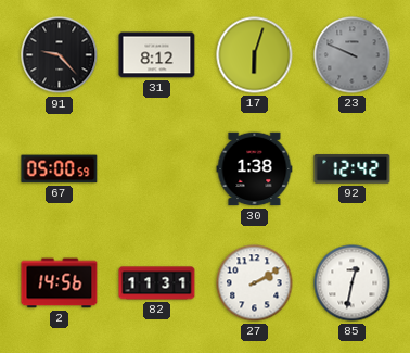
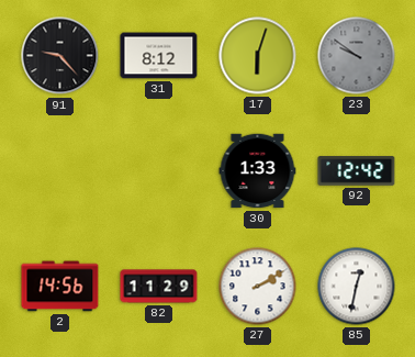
23: 9:49 -> 9:51
67: 05:00 -> none
30: 1:38 -> 1:33
82: 11:31 -> 11:29
